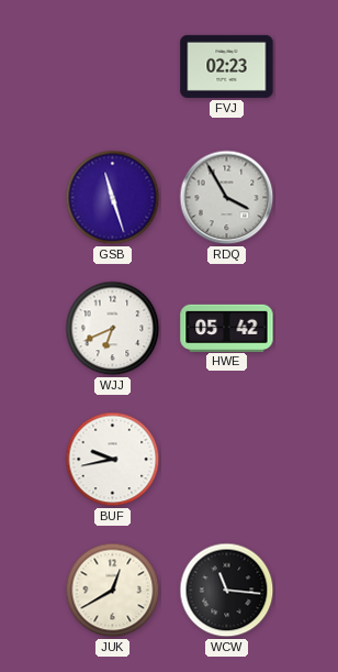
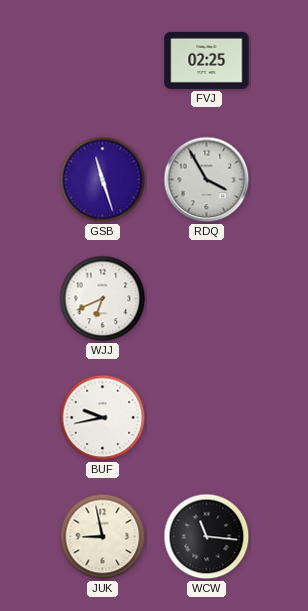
FVJ: 02:23 -> 02:25
HWE: 05:42 -> none
JUK: 12:40 -> 8:58
